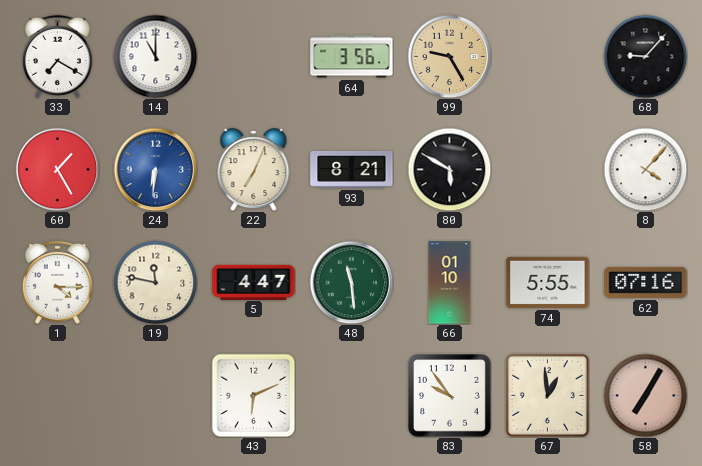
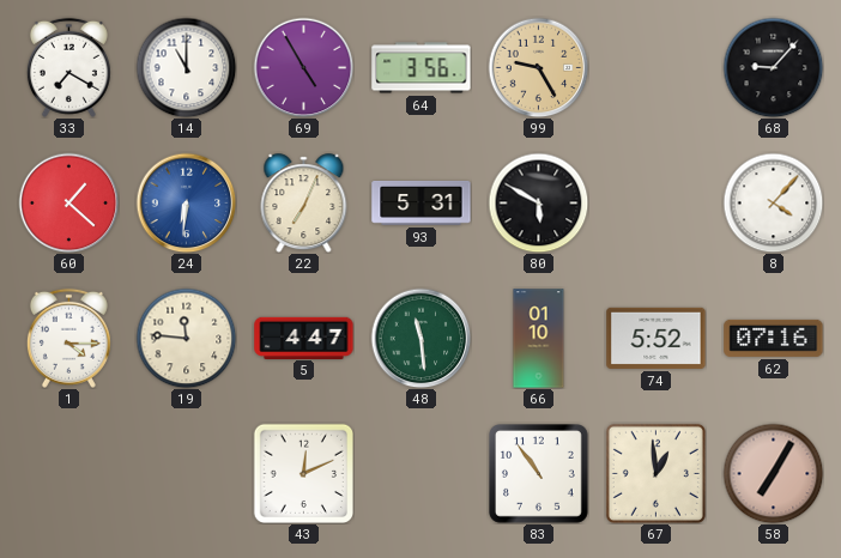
69: none -> 4:55
60: 1:25 -> 1:22
93: 8:21 -> 5:31
19: 11:47 -> 11:46
74: 5:55 -> 5:52
43: 6:11 -> 12:11
83: 9:54 -> 10:54
